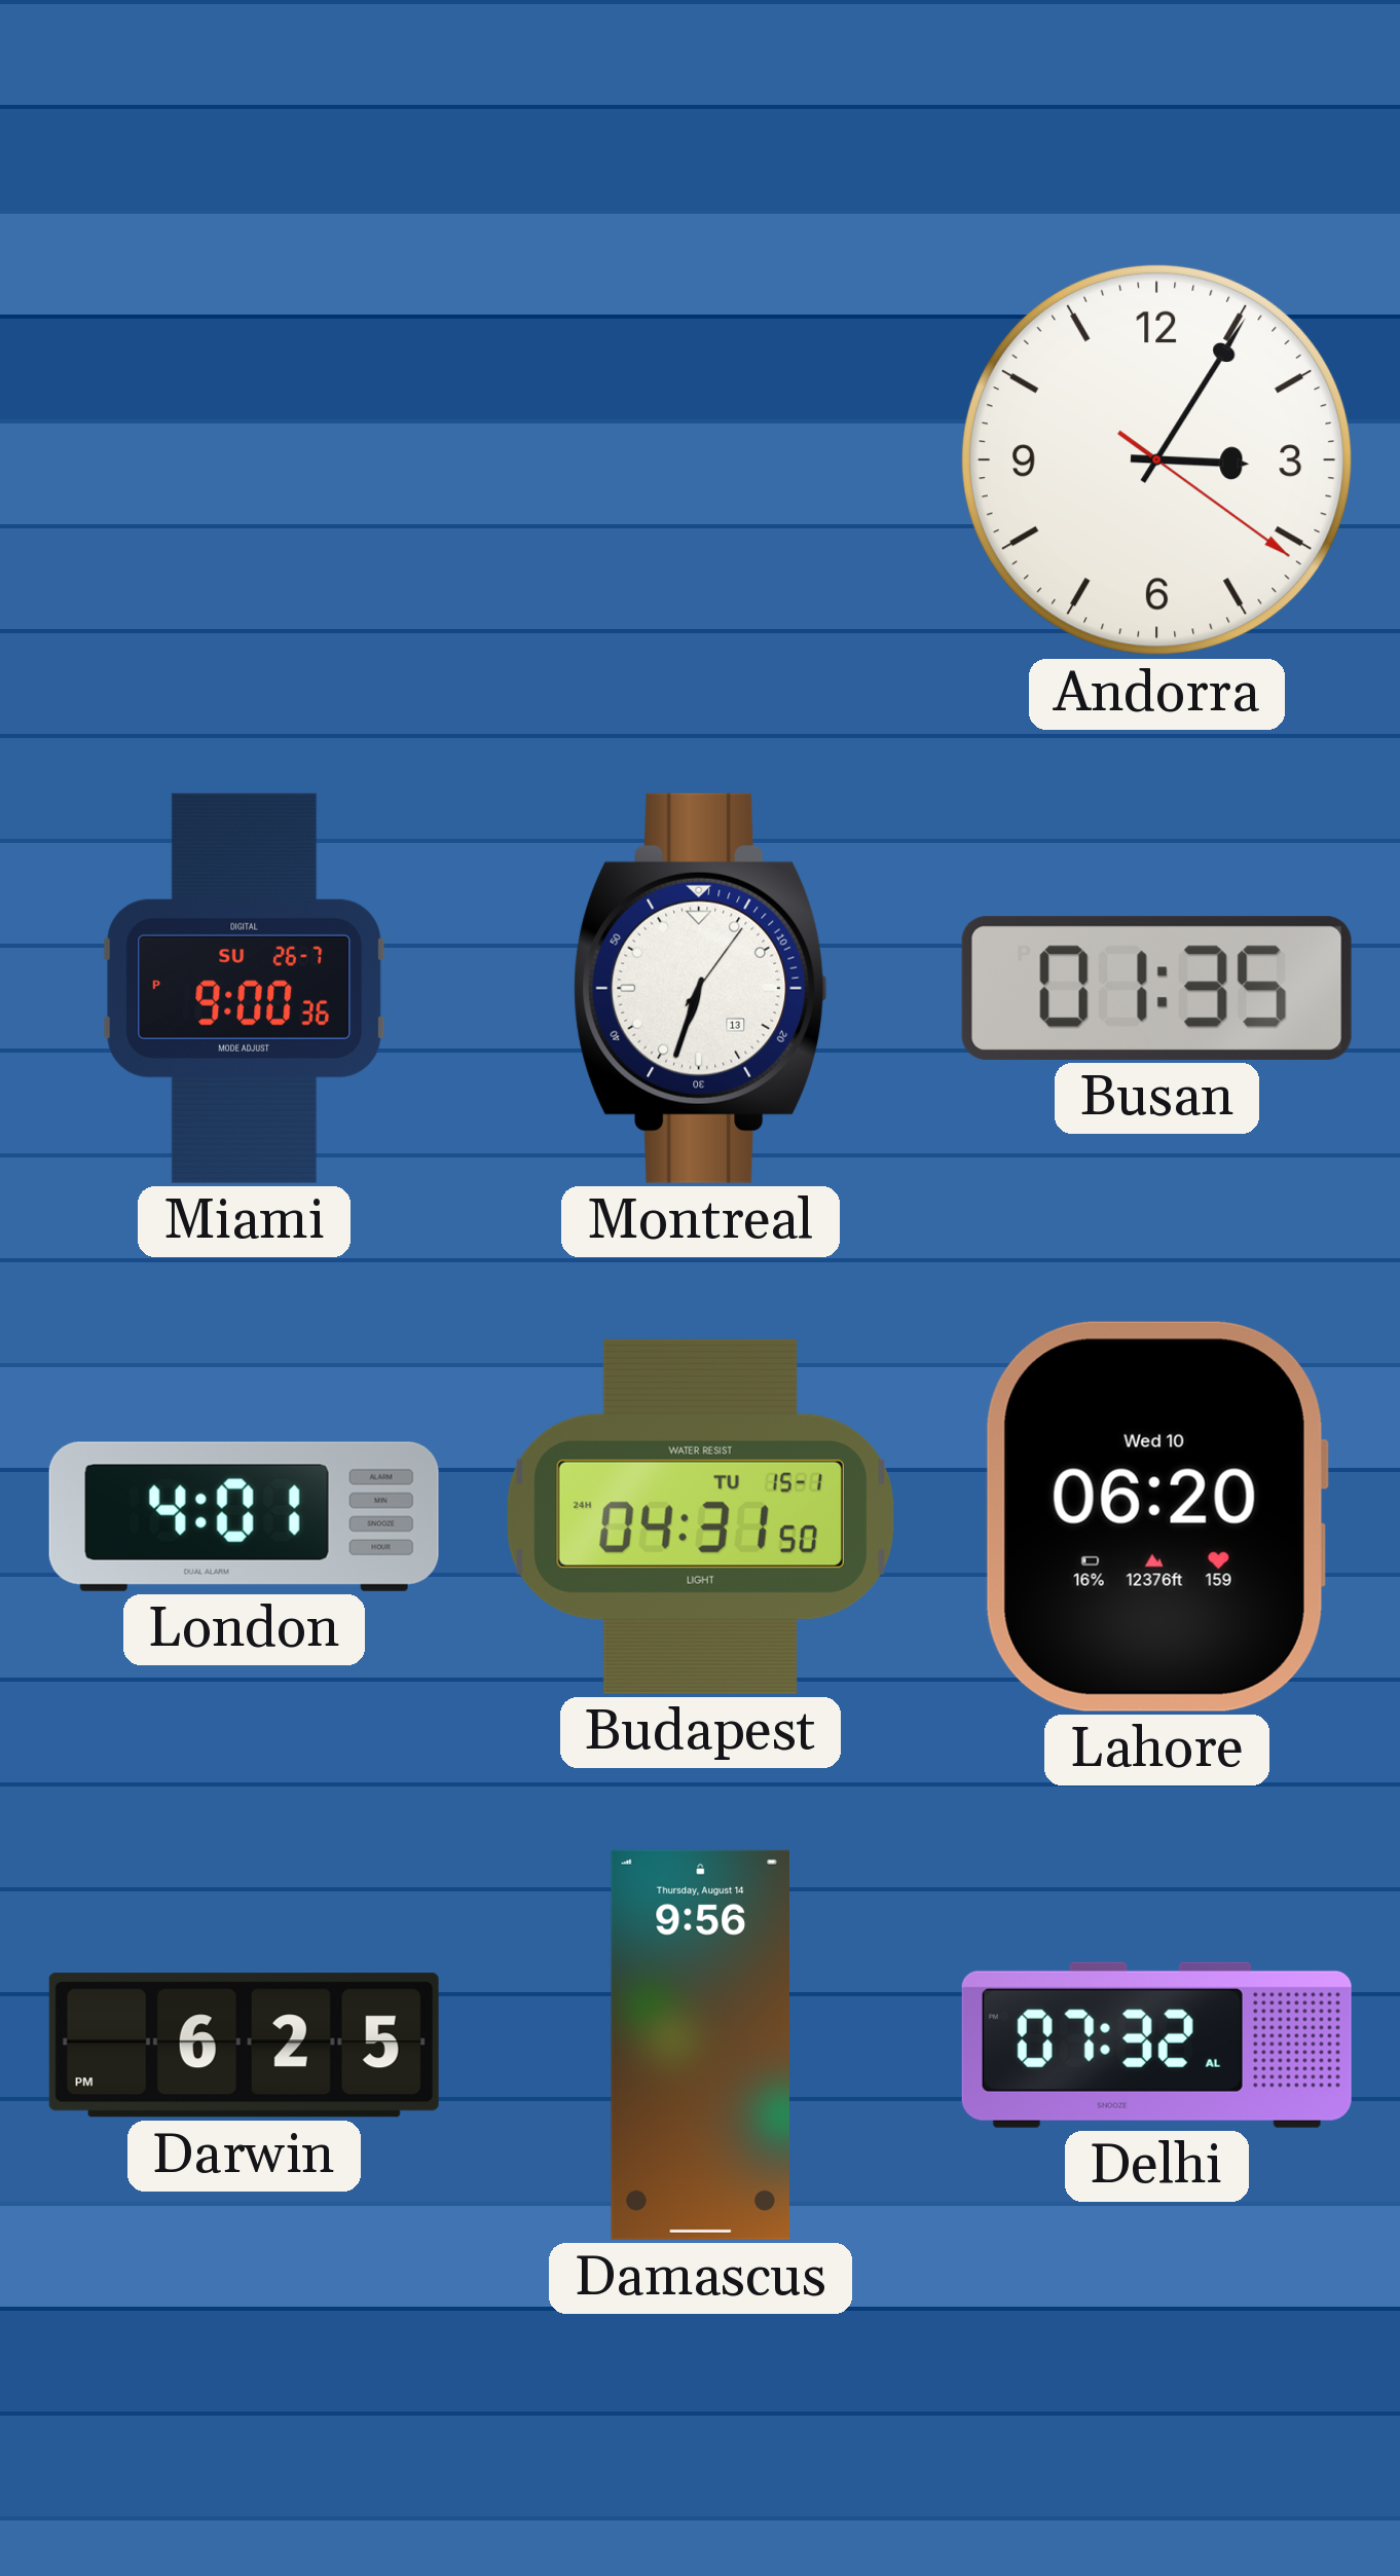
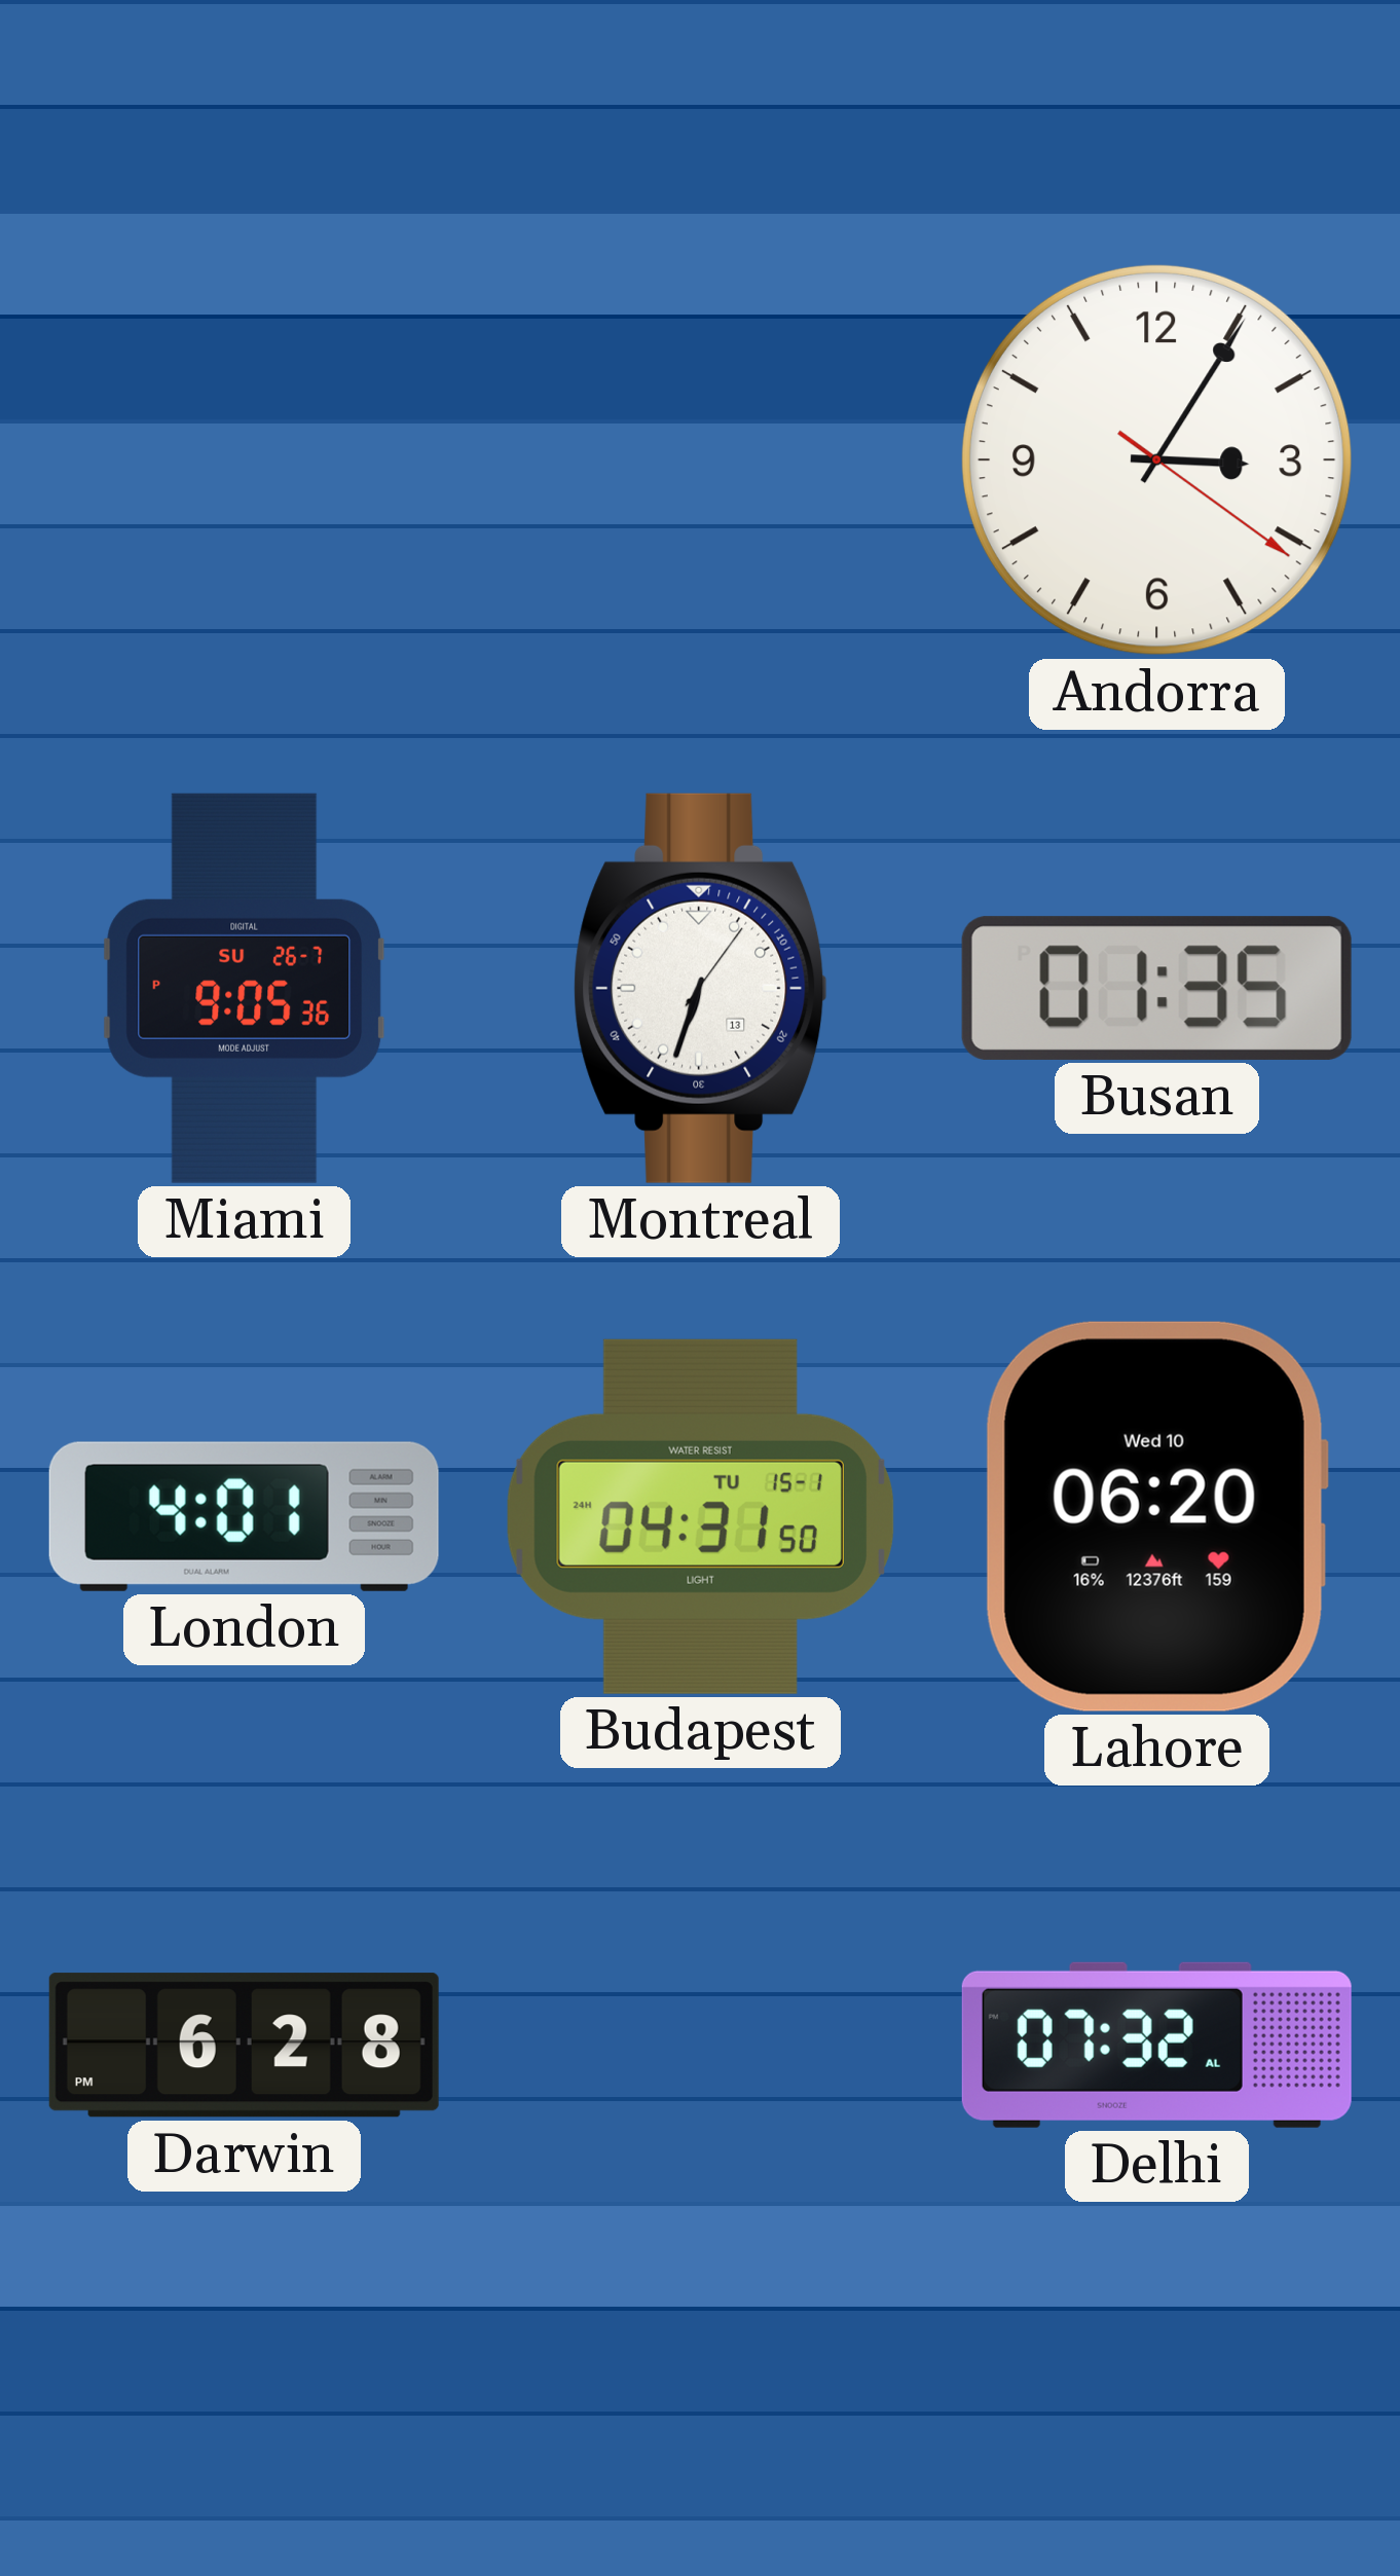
Miami: 9:00 -> 9:05
Darwin: 6:25 -> 6:28
Damascus: 9:56 -> none
